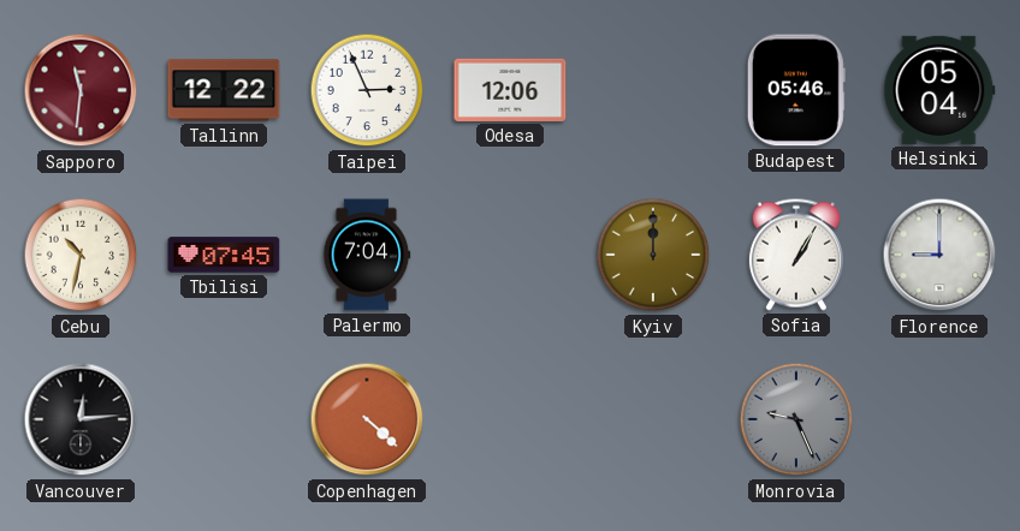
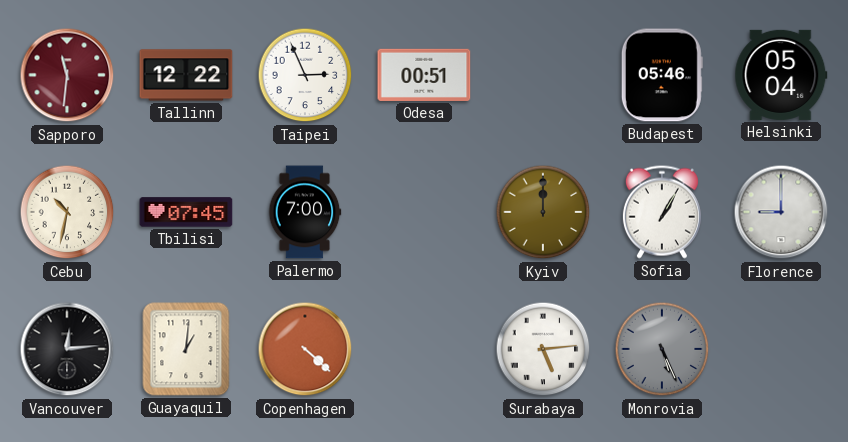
Odesa: 12:06 -> 00:51
Palermo: 7:04 -> 7:00
Guayaquil: none -> 1:01
Surabaya: none -> 5:14
Monrovia: 9:26 -> 5:26
